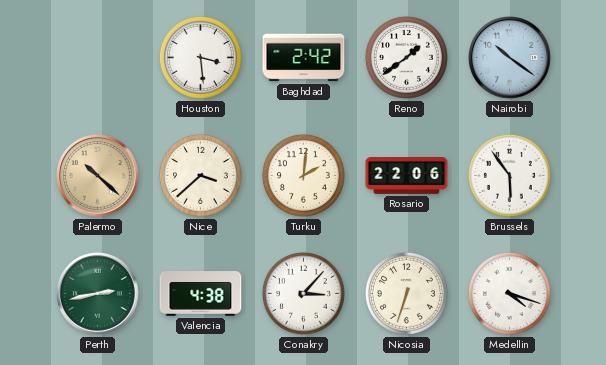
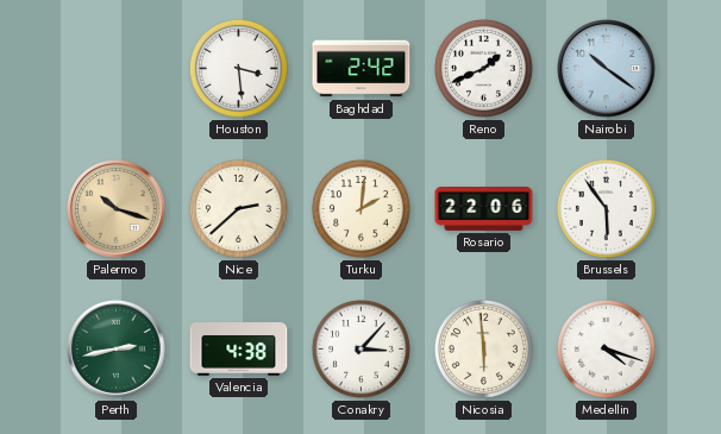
Reno: 1:39 -> 1:41
Palermo: 10:22 -> 10:18
Nice: 3:38 -> 2:38
Nicosia: 6:33 -> 5:59
